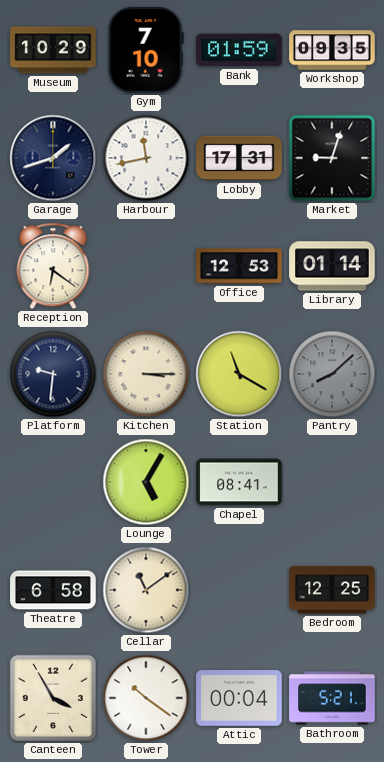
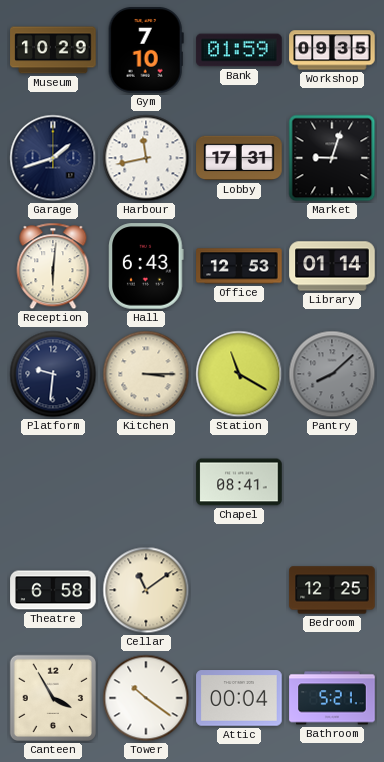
Reception: 6:21 -> 6:01
Hall: none -> 6:43
Lounge: 5:05 -> none
